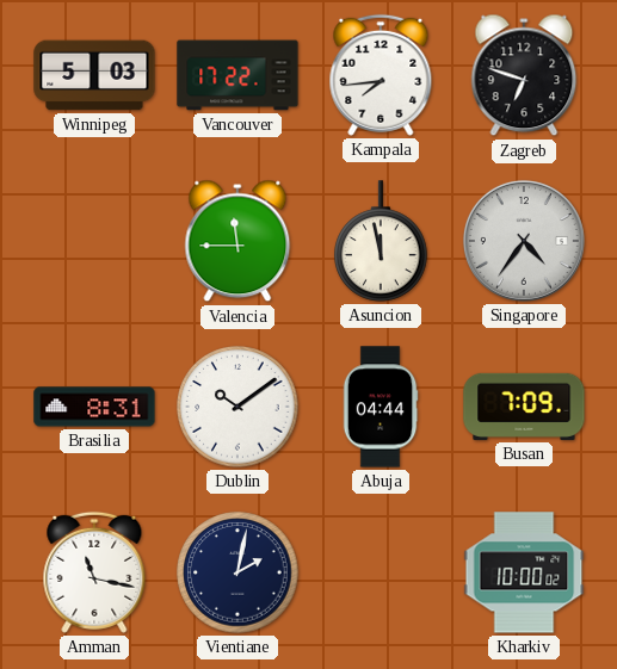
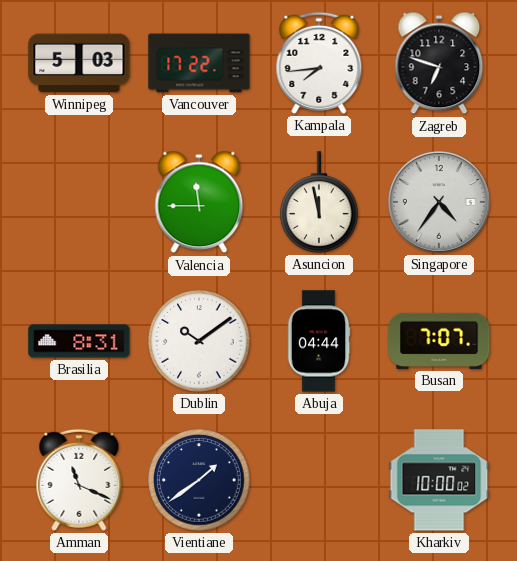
Busan: 7:09 -> 7:07
Amman: 11:17 -> 11:19
Vientiane: 2:02 -> 1:39
